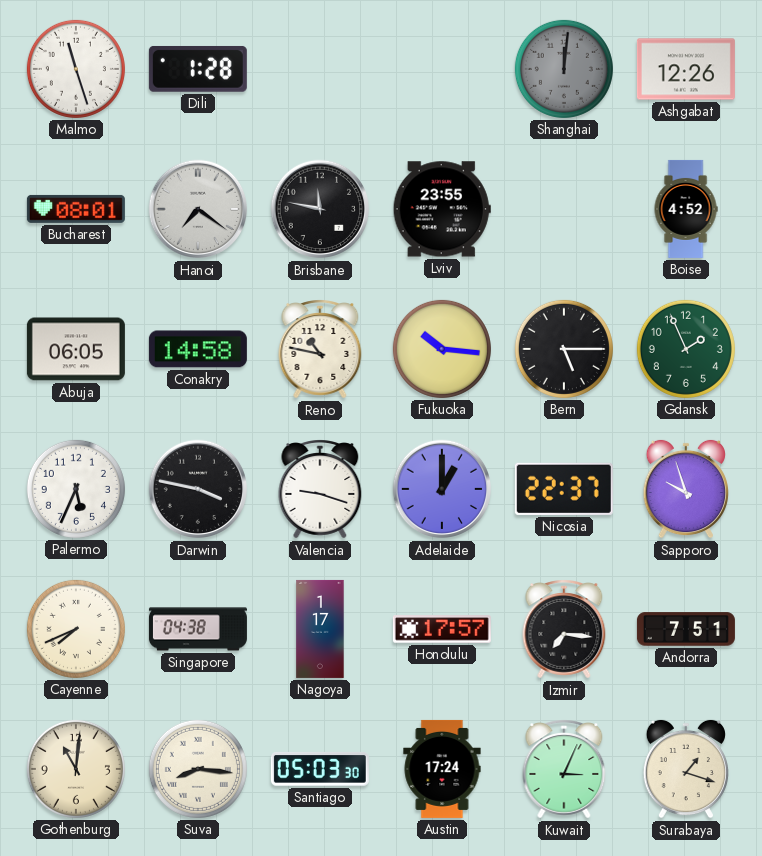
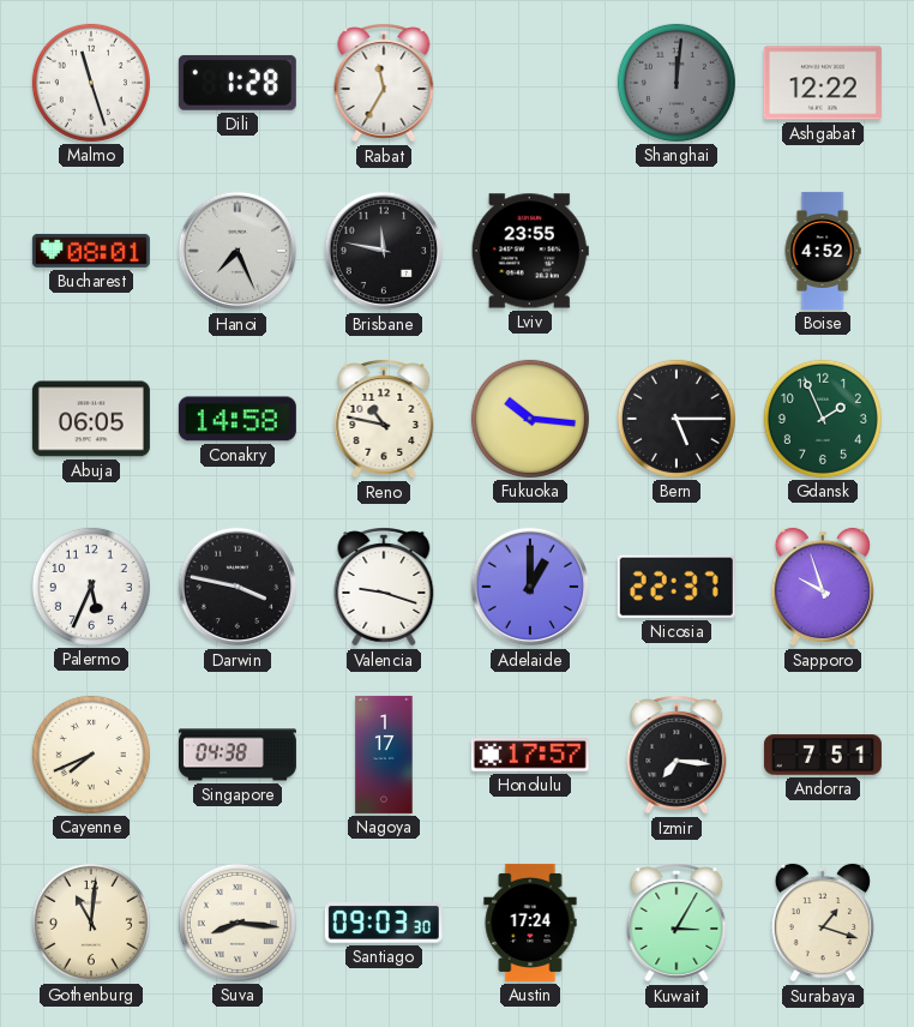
Rabat: none -> 11:35
Ashgabat: 12:26 -> 12:22
Hanoi: 7:21 -> 7:26
Santiago: 05:03 -> 09:03
Kuwait: 3:04 -> 3:05
